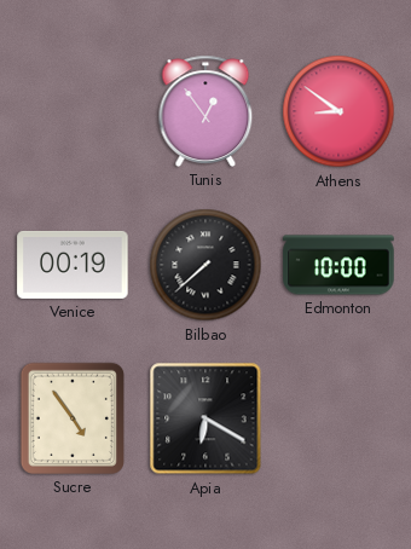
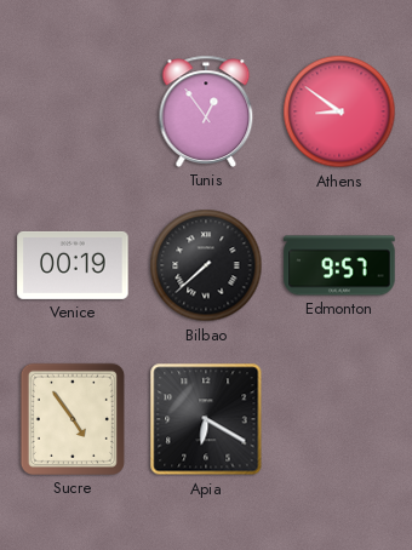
Edmonton: 10:00 -> 9:57
